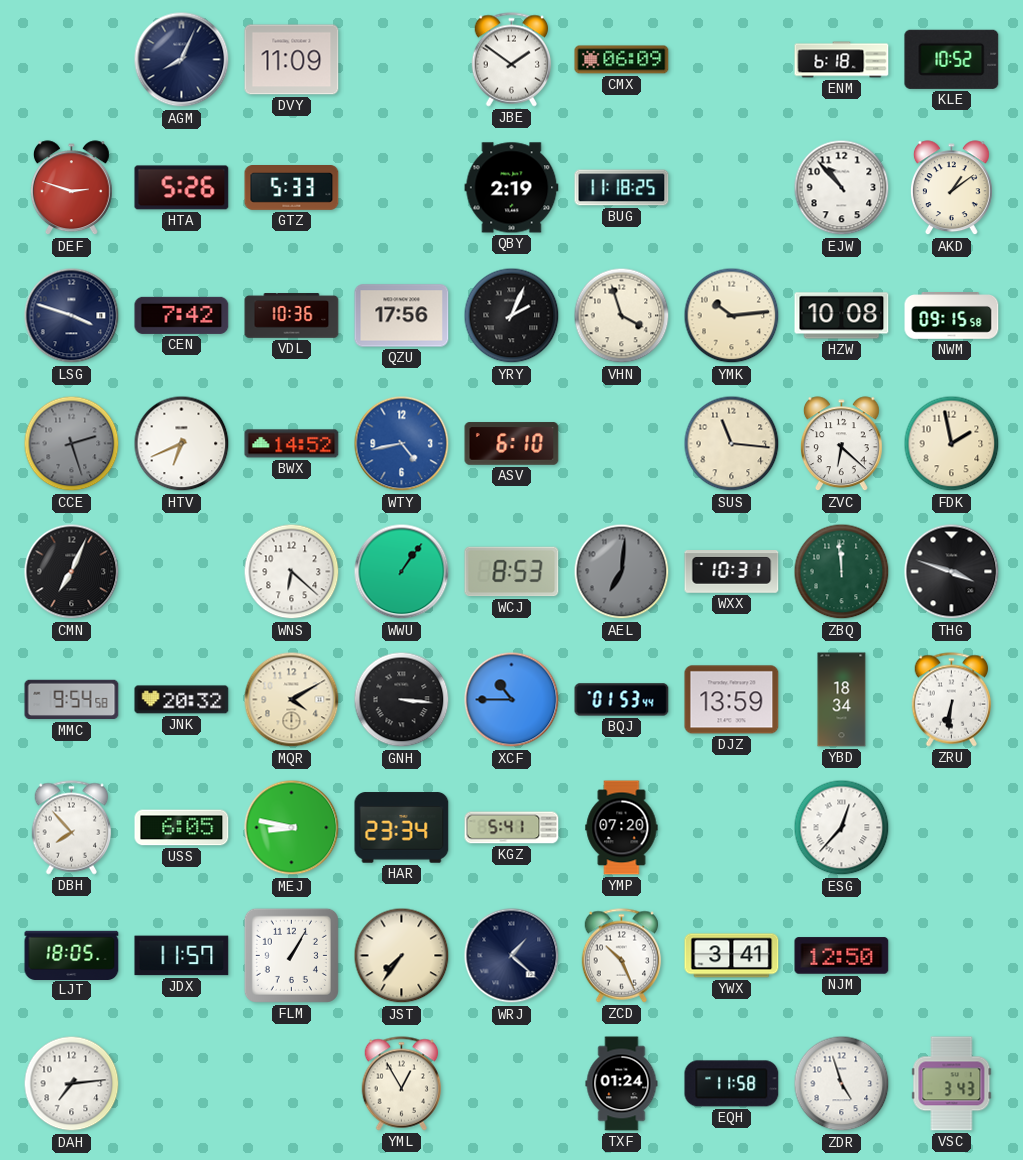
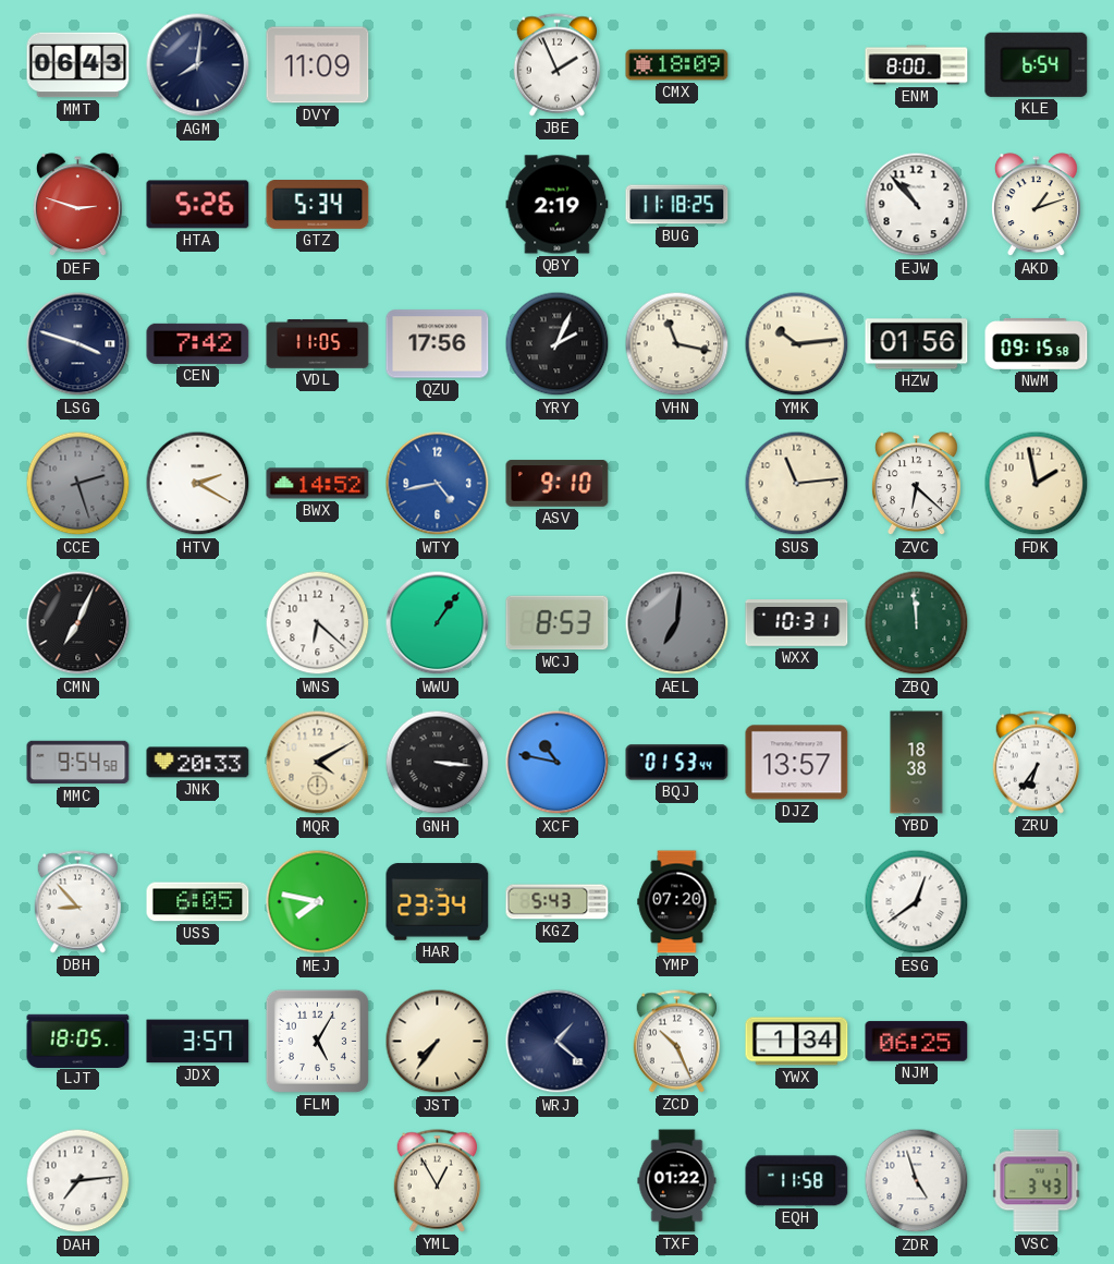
MMT: none -> 06:43
AGM: 8:04 -> 8:01
JBE: 1:51 -> 1:56
CMX: 06:09 -> 18:09
ENM: 6:18 -> 8:00
KLE: 10:52 -> 6:54
GTZ: 5:33 -> 5:34
AKD: 1:09 -> 1:12
VDL: 10:36 -> 11:05
VHN: 3:57 -> 11:17
HZW: 10:08 -> 01:56
HTV: 6:41 -> 2:20
ASV: 6:10 -> 9:10
SUS: 11:16 -> 11:14
THG: 3:48 -> none
JNK: 20:32 -> 20:33
XCF: 10:45 -> 10:47
DJZ: 13:59 -> 13:57
YBD: 18:34 -> 18:38
ZRU: 6:31 -> 6:36
DBH: 7:53 -> 8:53
MEJ: 8:47 -> 7:47
KGZ: 5:41 -> 5:43
ESG: 12:37 -> 12:39
JDX: 11:57 -> 3:57
FLM: 1:05 -> 5:05
YWX: 3:41 -> 1:34
NJM: 12:50 -> 06:25
TXF: 01:24 -> 01:22
